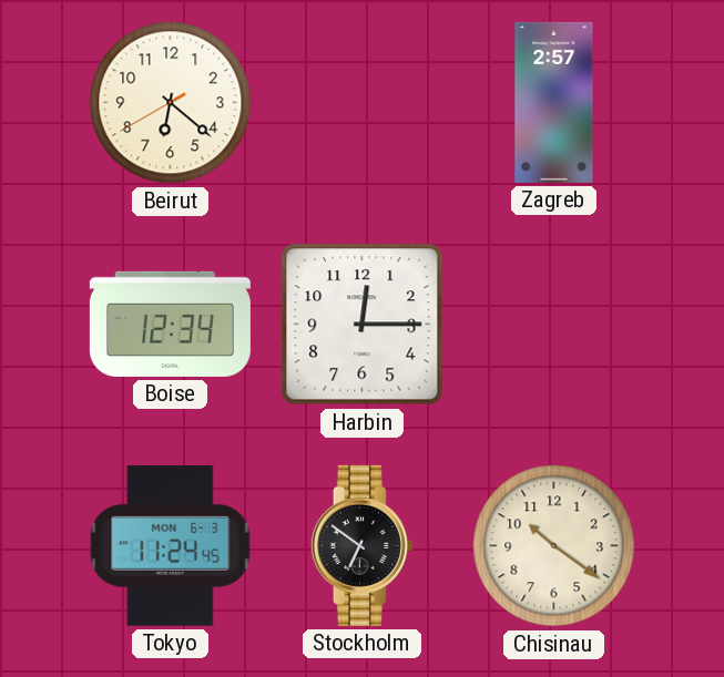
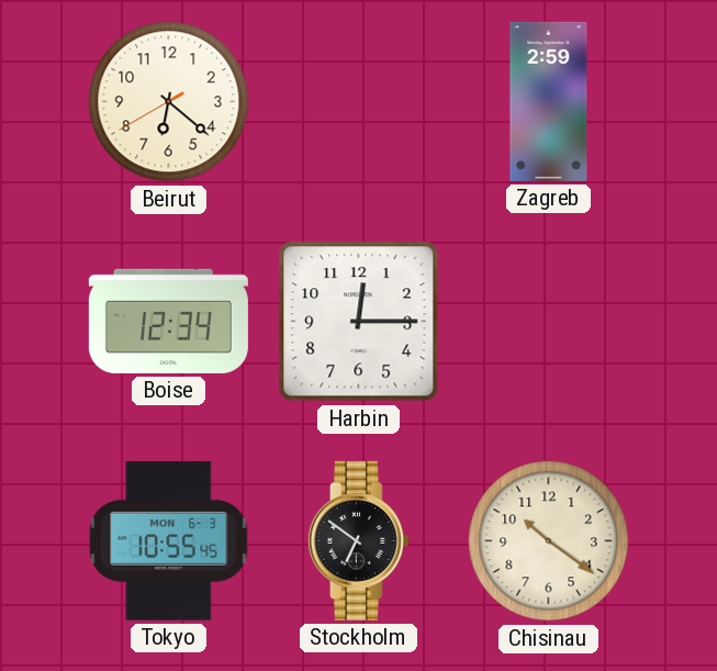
Zagreb: 2:57 -> 2:59
Tokyo: 11:24 -> 10:55
